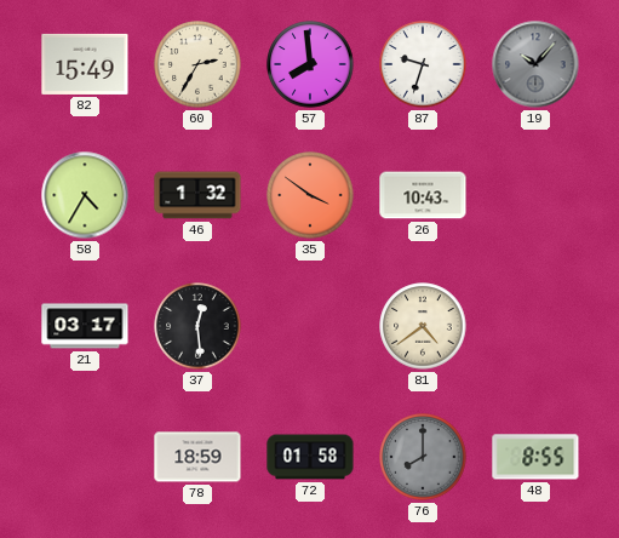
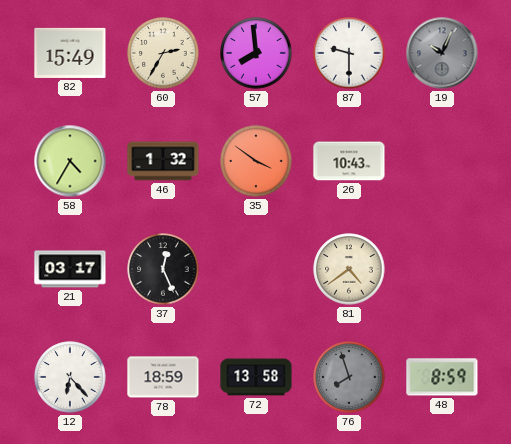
87: 9:33 -> 9:30
19: 10:07 -> 10:04
37: 12:29 -> 12:26
12: none -> 6:23
72: 01:58 -> 13:58
76: 8:00 -> 7:57
48: 8:55 -> 8:59
